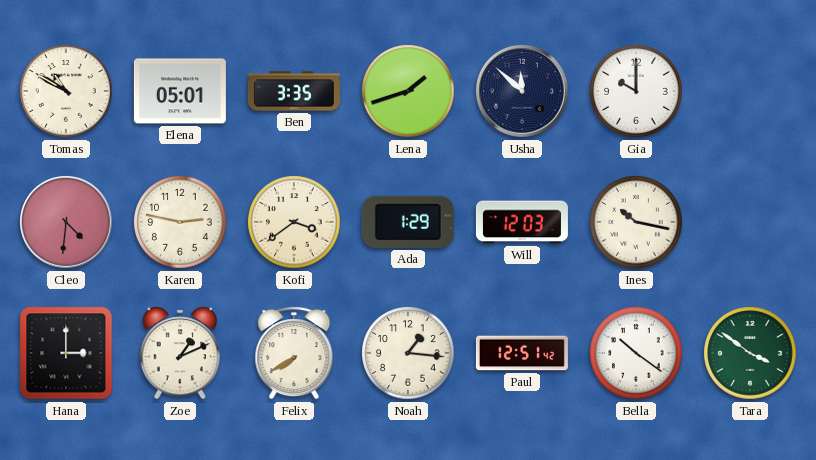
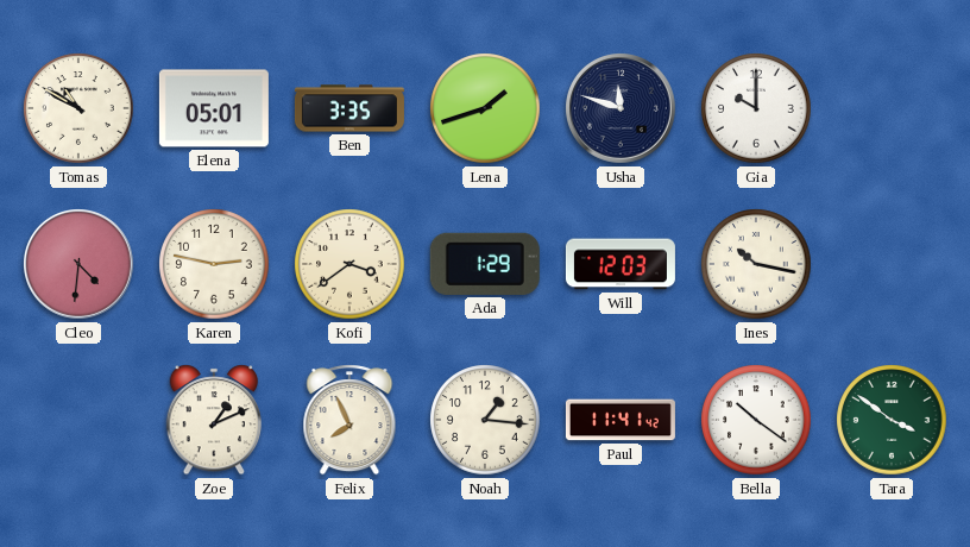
Usha: 11:52 -> 11:48
Hana: 3:00 -> none
Felix: 7:40 -> 7:56
Paul: 12:51 -> 11:41
